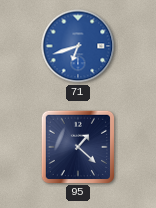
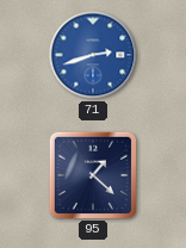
71: 6:42 -> 2:42
